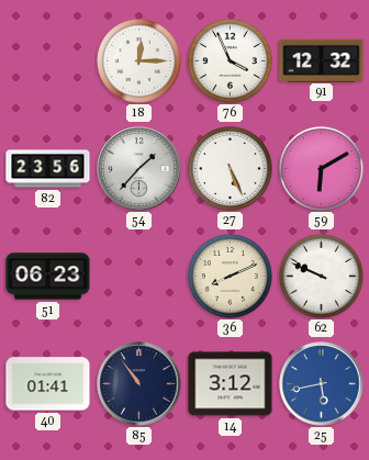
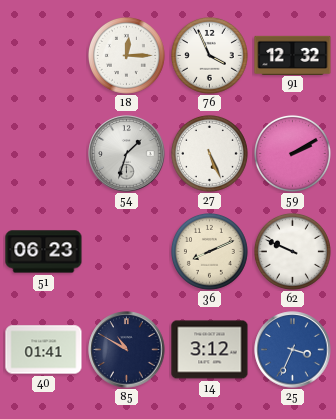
82: 23:56 -> none
54: 1:37 -> 1:33
59: 6:10 -> 2:10
85: 10:54 -> 10:50
25: 5:43 -> 3:34
